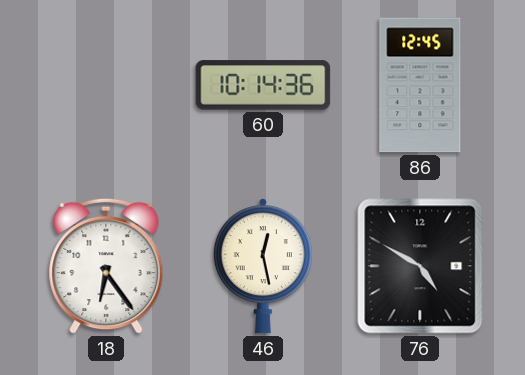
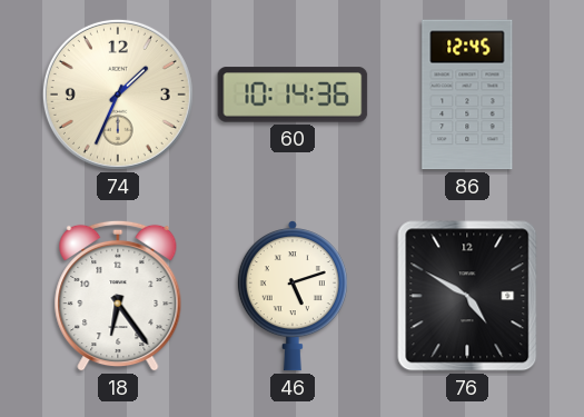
74: none -> 1:34
46: 12:28 -> 5:12
